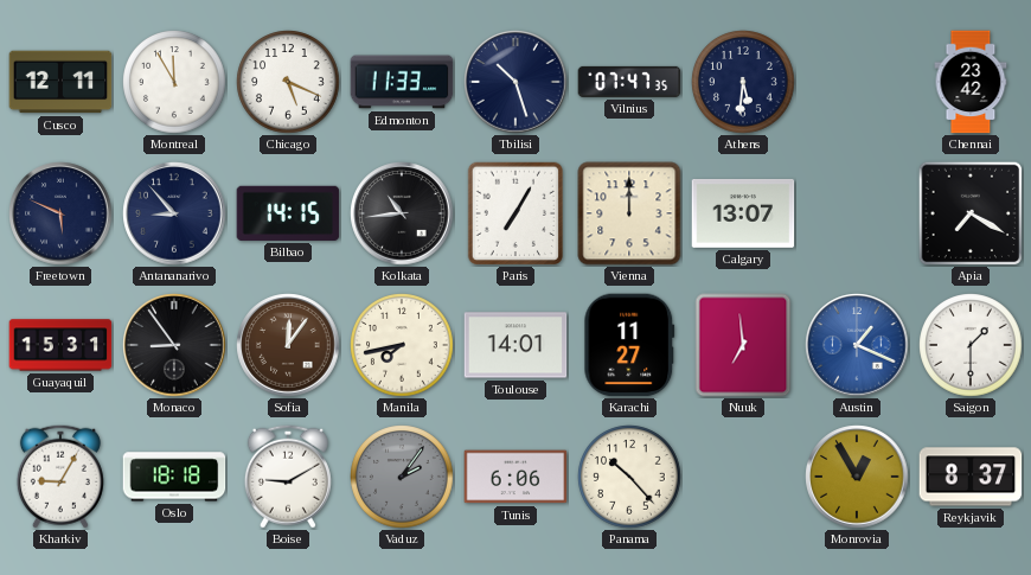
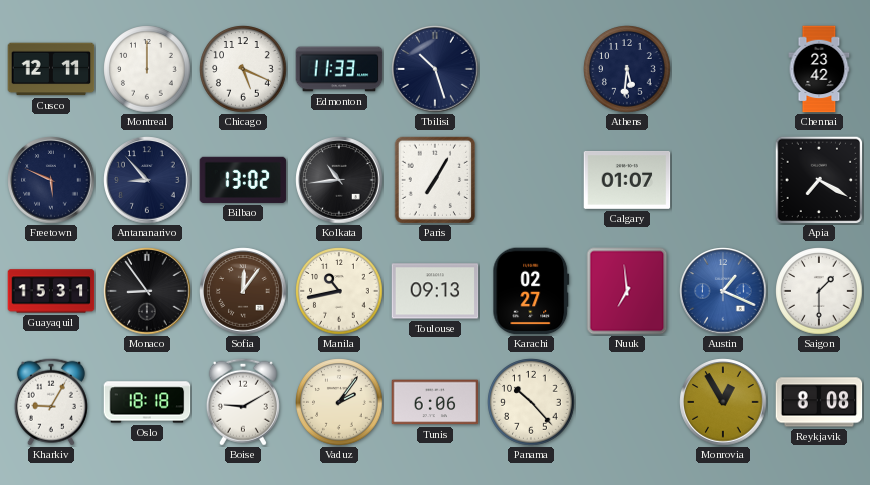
Montreal: 11:55 -> 12:00
Vilnius: 07:47 -> none
Bilbao: 14:15 -> 13:02
Vienna: 12:00 -> none
Calgary: 13:07 -> 01:07
Manila: 7:43 -> 10:43
Toulouse: 14:01 -> 09:13
Karachi: 11:27 -> 02:27
Vaduz dial: grey -> cream
Reykjavik: 8:37 -> 8:08
